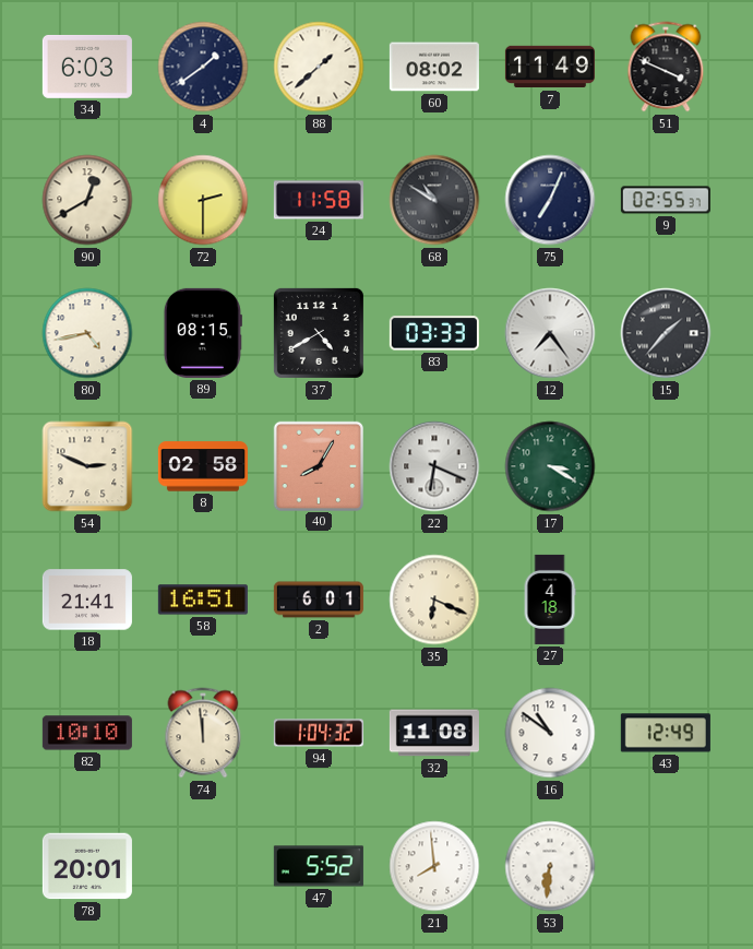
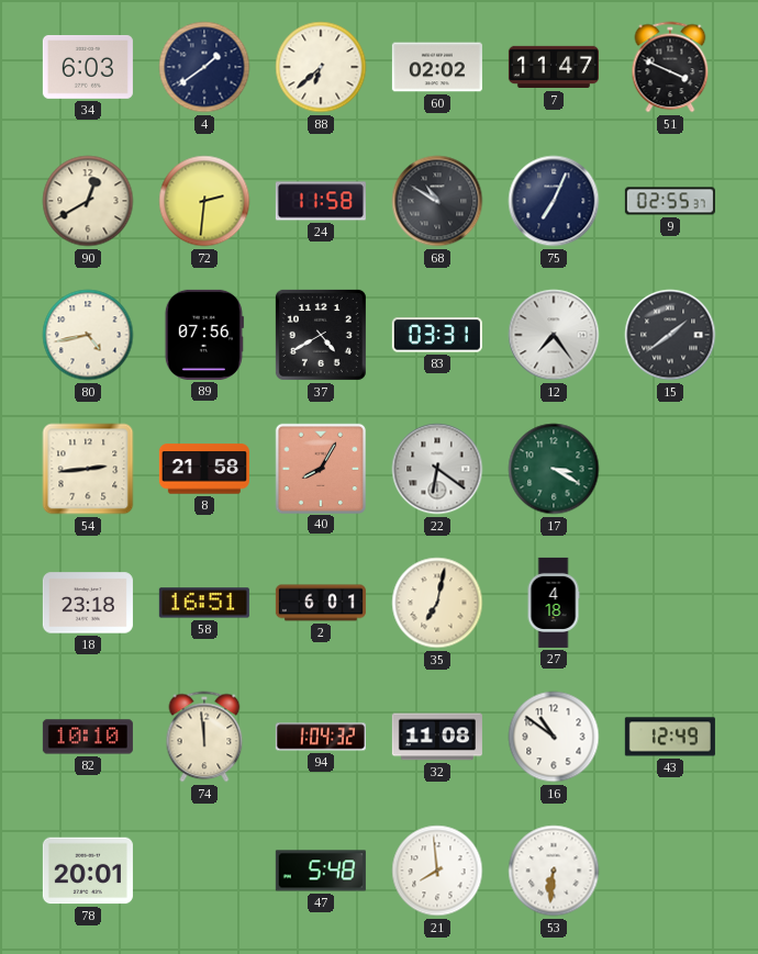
88: 1:38 -> 6:38
60: 08:02 -> 02:02
7: 11:49 -> 11:47
72: 2:30 -> 2:31
89: 08:15 -> 07:56
83: 03:33 -> 03:31
15: 1:37 -> 1:39
54: 2:49 -> 2:44
8: 02:58 -> 21:58
22: 6:19 -> 6:21
18: 21:41 -> 23:18
35: 6:19 -> 7:02
47: 5:52 -> 5:48
